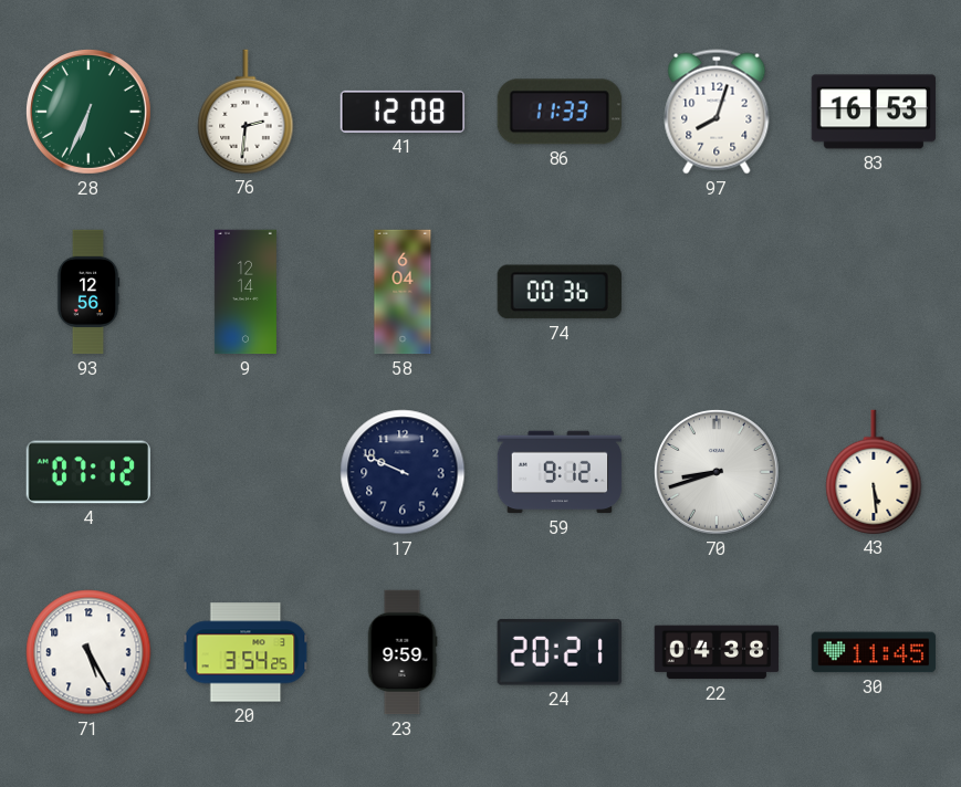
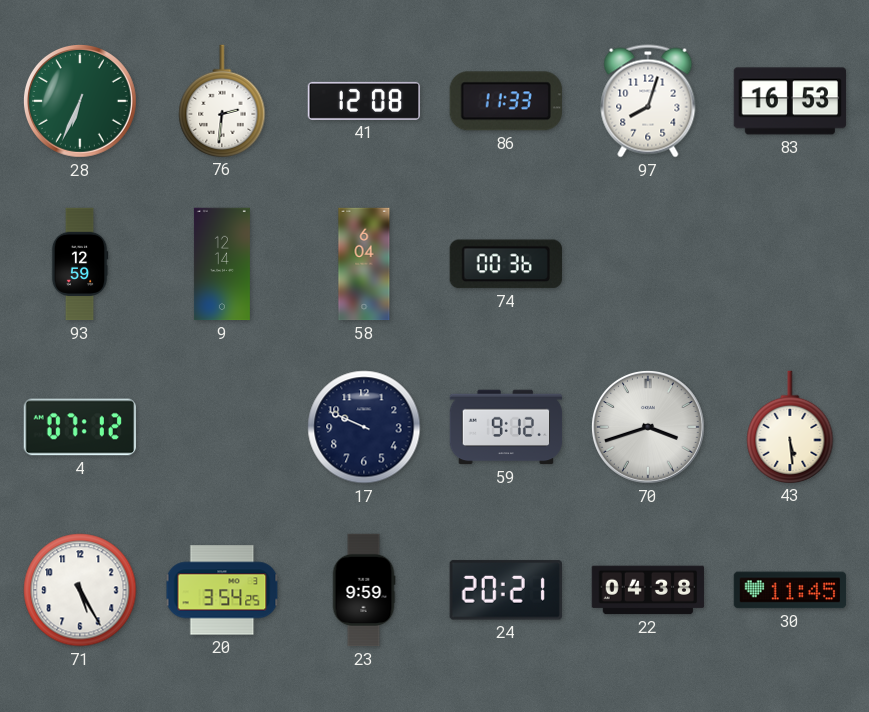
93: 12:56 -> 12:59
70: 8:42 -> 3:42
